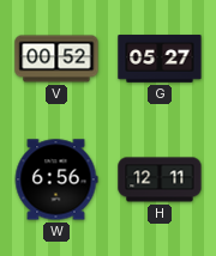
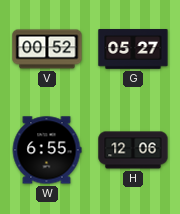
W: 6:56 -> 6:55
H: 12:11 -> 12:06
